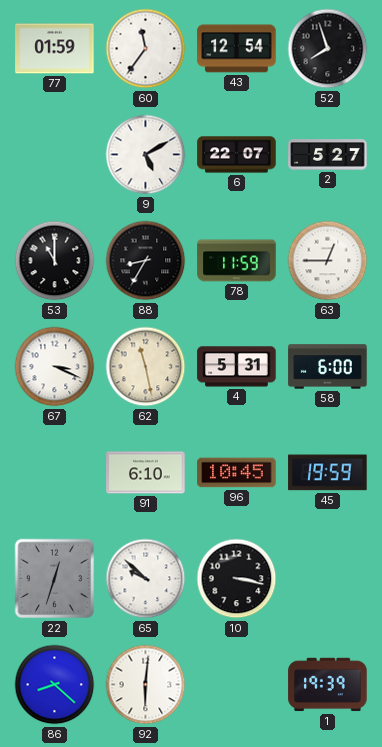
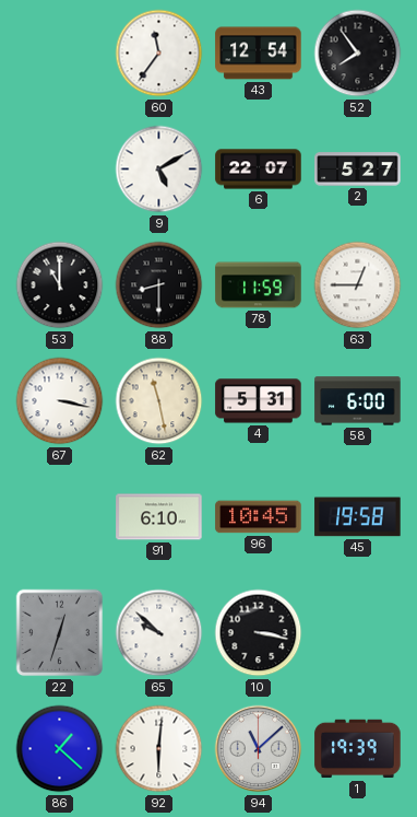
77: 01:59 -> none
52: 7:57 -> 7:54
88: 8:35 -> 8:30
67: 3:19 -> 3:17
45: 19:59 -> 19:58
86: 8:22 -> 1:22
94: none -> 11:08
